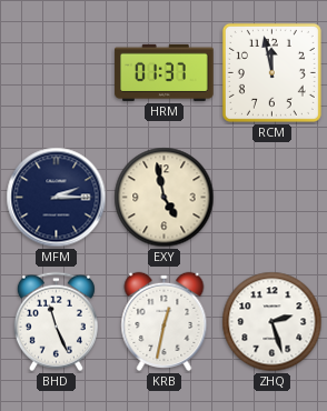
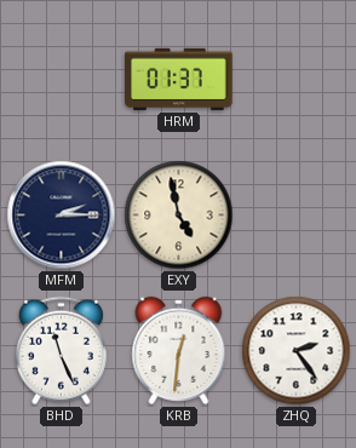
RCM: 11:58 -> none
KRB: 12:32 -> 12:31
ZHQ: 2:27 -> 2:24
